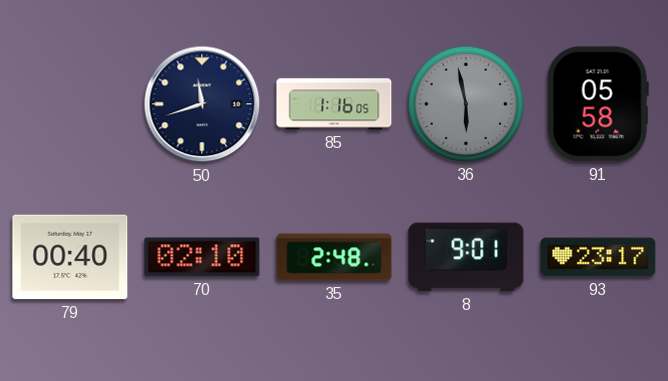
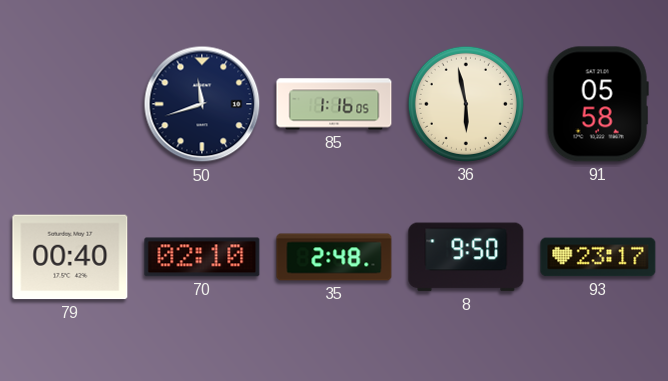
36 dial: grey -> cream
8: 9:01 -> 9:50
